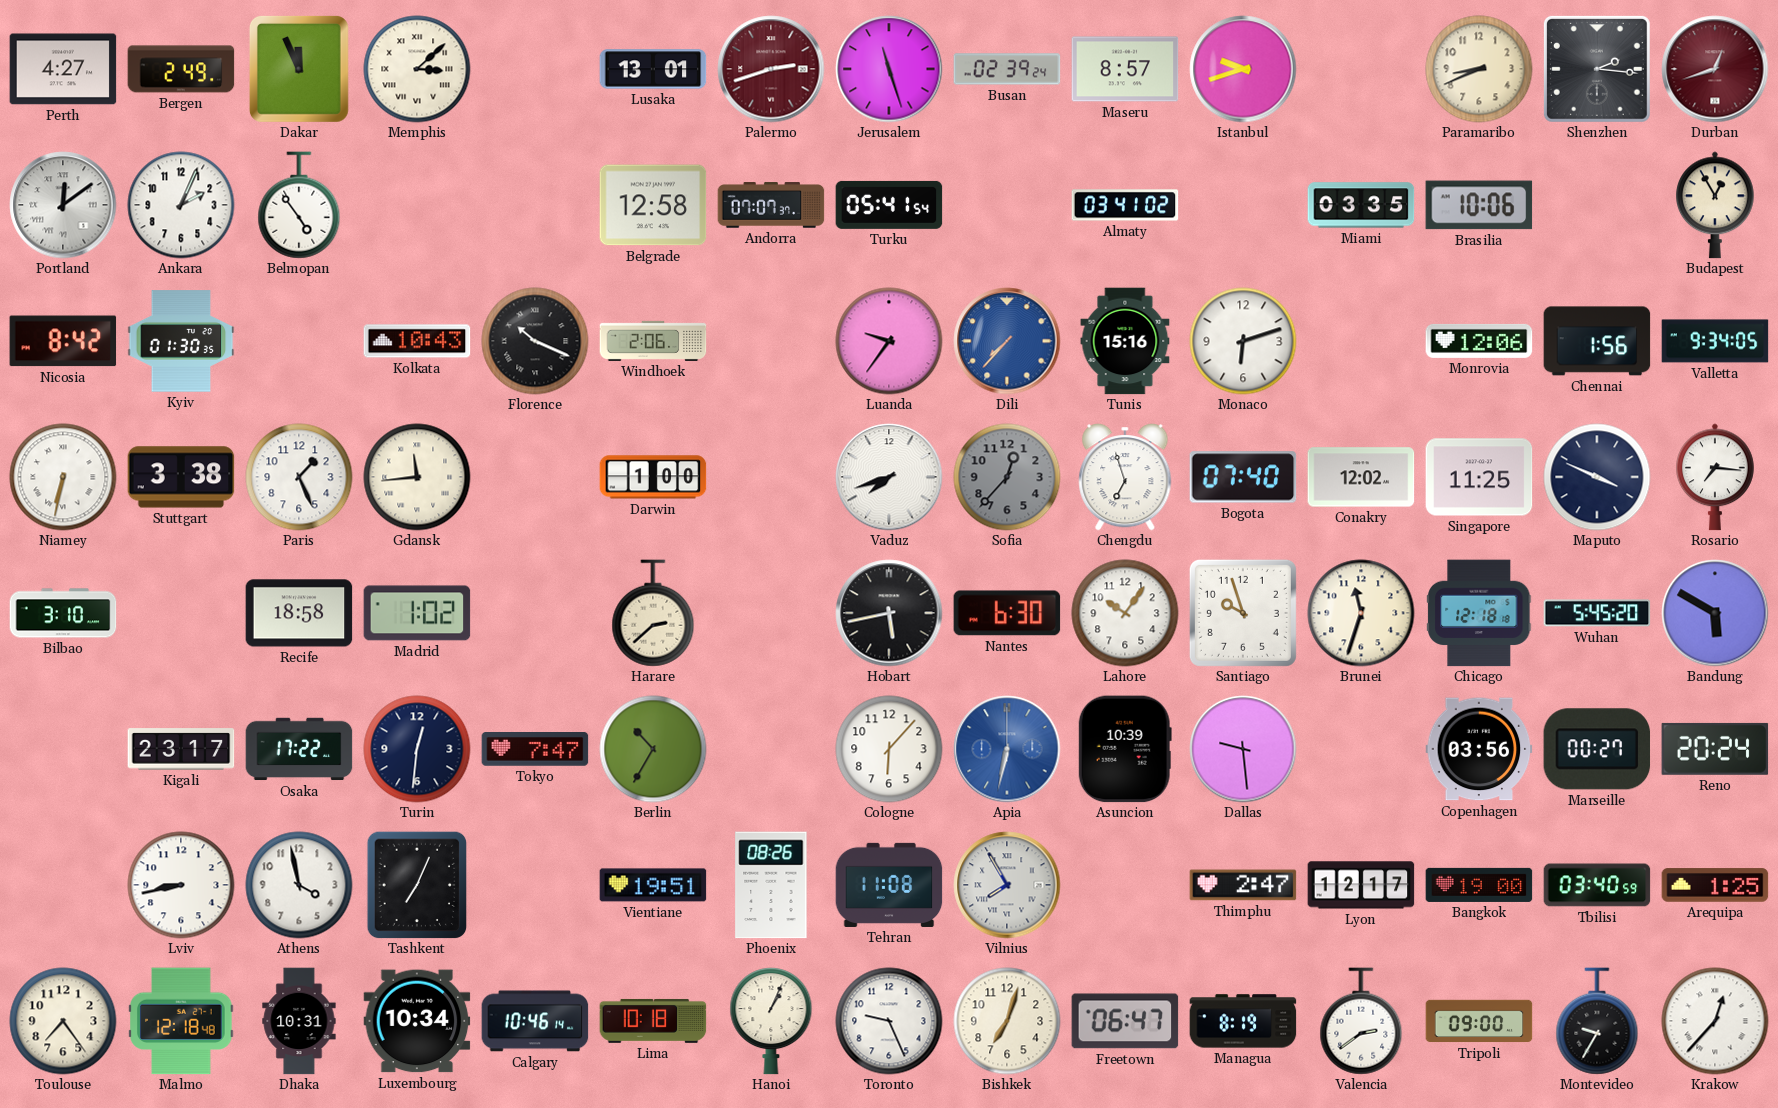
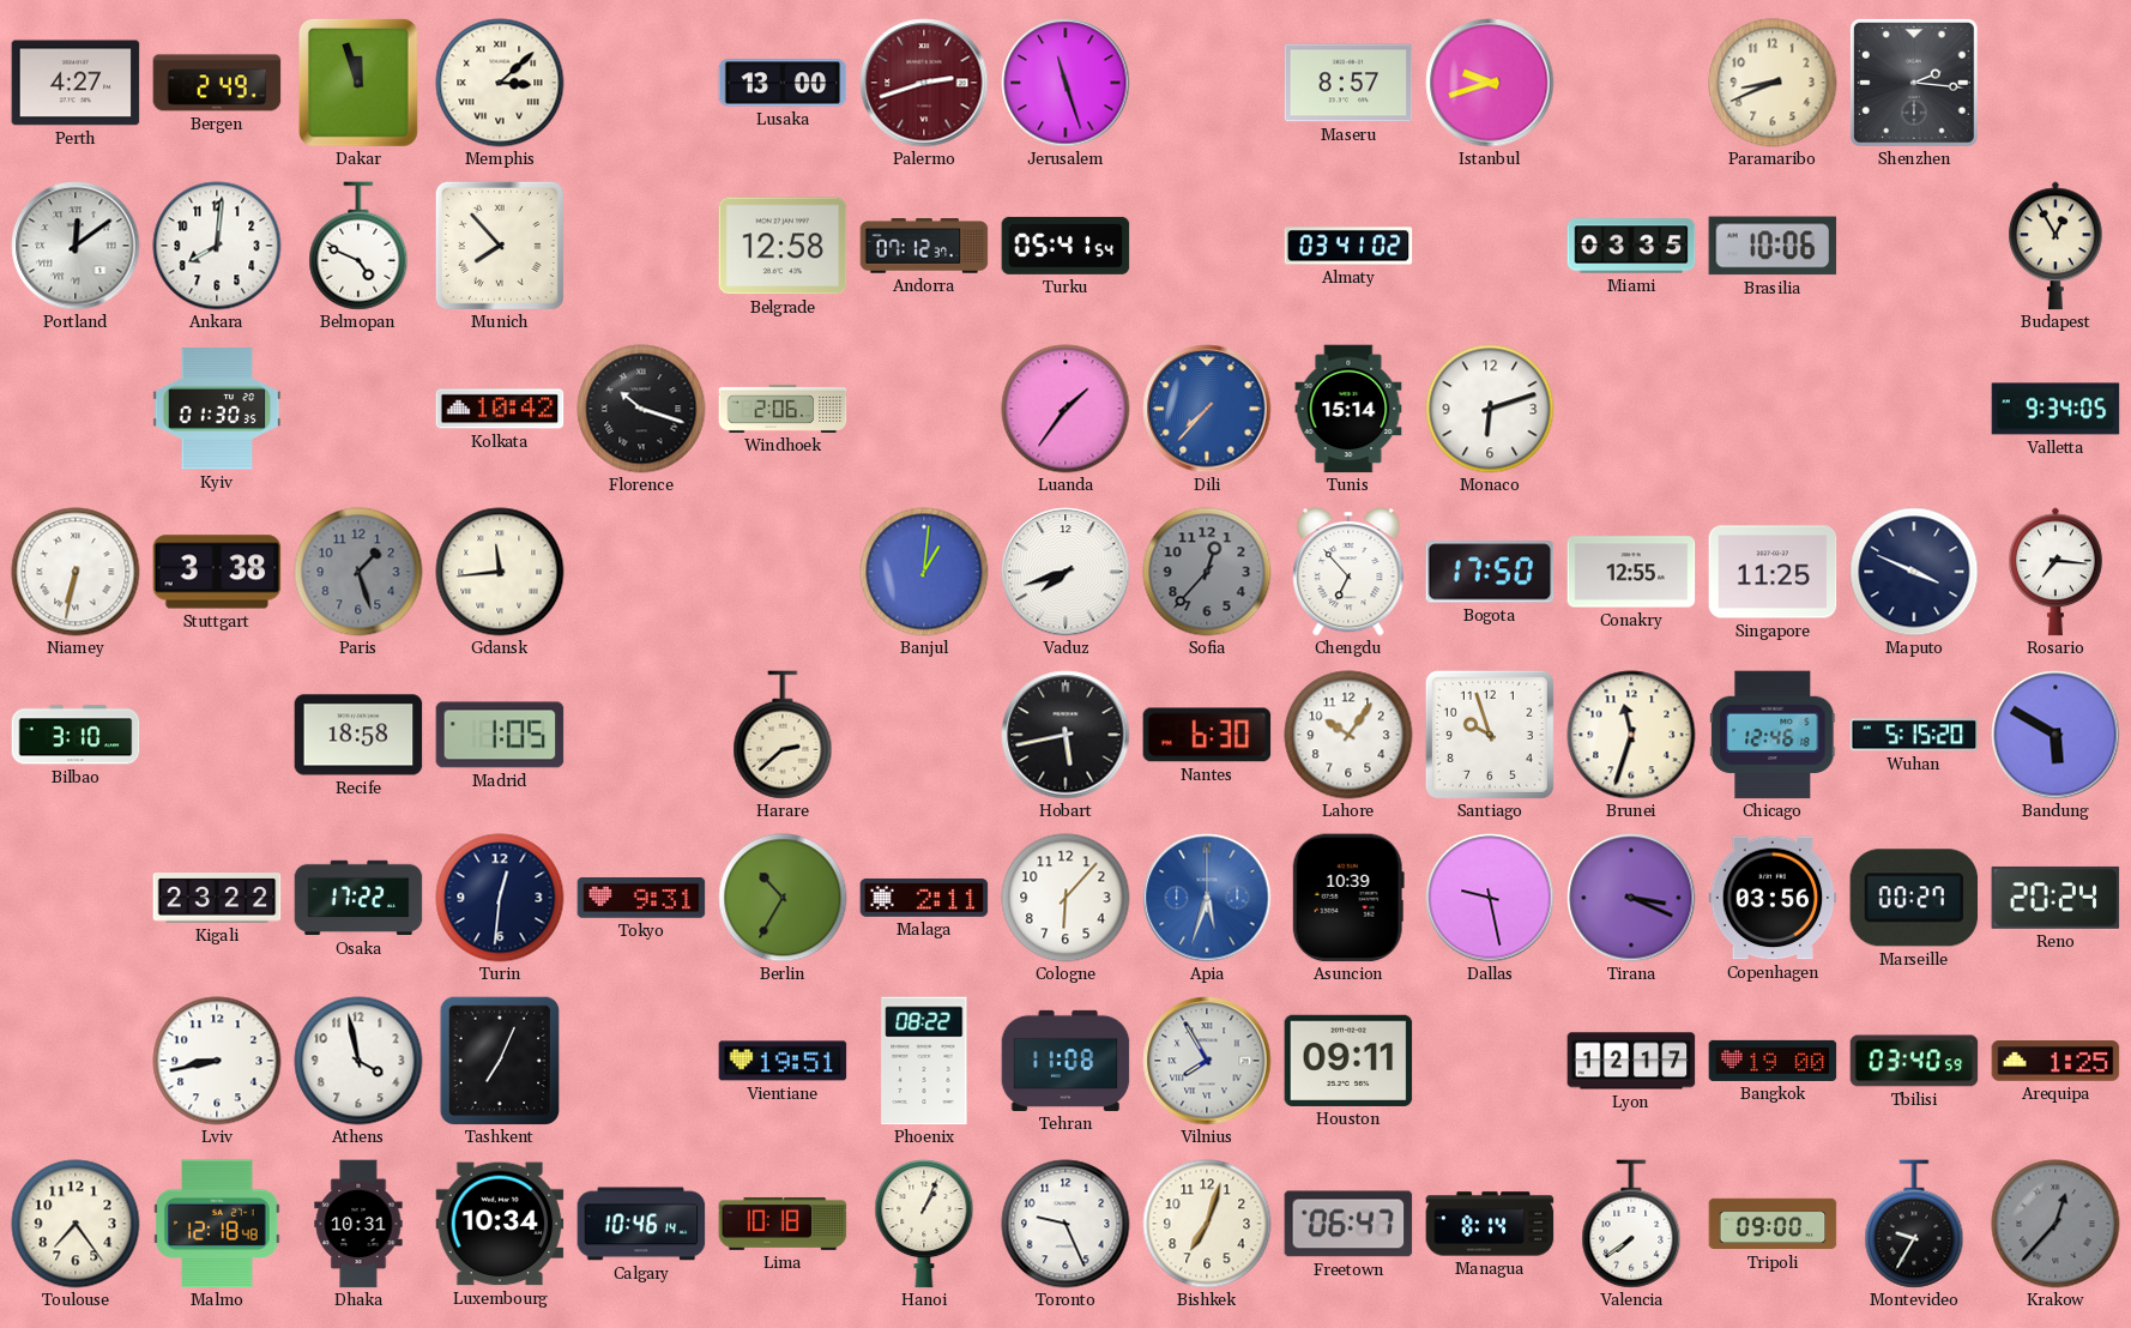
Dakar: 11:56 -> 11:57
Lusaka: 13:01 -> 13:00
Busan: 02:39 -> none
Durban: 12:42 -> none
Ankara: 2:04 -> 8:01
Belmopan: 4:54 -> 4:49
Munich: none -> 7:53
Andorra: 07:07 -> 07:12
Nicosia: 8:42 -> none
Kolkata: 10:43 -> 10:42
Florence: 10:19 -> 10:18
Luanda: 9:36 -> 1:36
Tunis: 15:16 -> 15:14
Monrovia: 12:06 -> none
Chennai: 1:56 -> none
Paris: 1:26 -> 1:27
Paris dial: white -> grey
Darwin: 1:00 -> none
Banjul: none -> 1:01
Chengdu: 6:57 -> 6:53
Bogota: 07:40 -> 17:50
Conakry: 12:02 -> 12:55
Madrid: 1:02 -> 1:05
Chicago: 12:18 -> 12:46
Wuhan: 5:45 -> 5:15
Kigali: 23:17 -> 23:22
Tokyo: 7:47 -> 9:31
Malaga: none -> 2:11
Apia: 6:32 -> 5:33
Dallas: 9:29 -> 9:28
Tirana: none -> 3:19
Phoenix: 08:26 -> 08:22
Houston: none -> 09:11
Thimphu: 2:47 -> none
Managua: 8:19 -> 8:14
Valencia: 2:39 -> 7:39
Krakow dial: white -> grey
